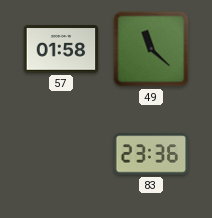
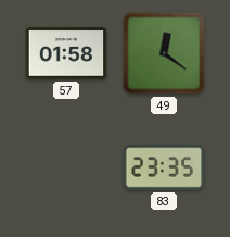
49: 11:22 -> 12:21
83: 23:36 -> 23:35
